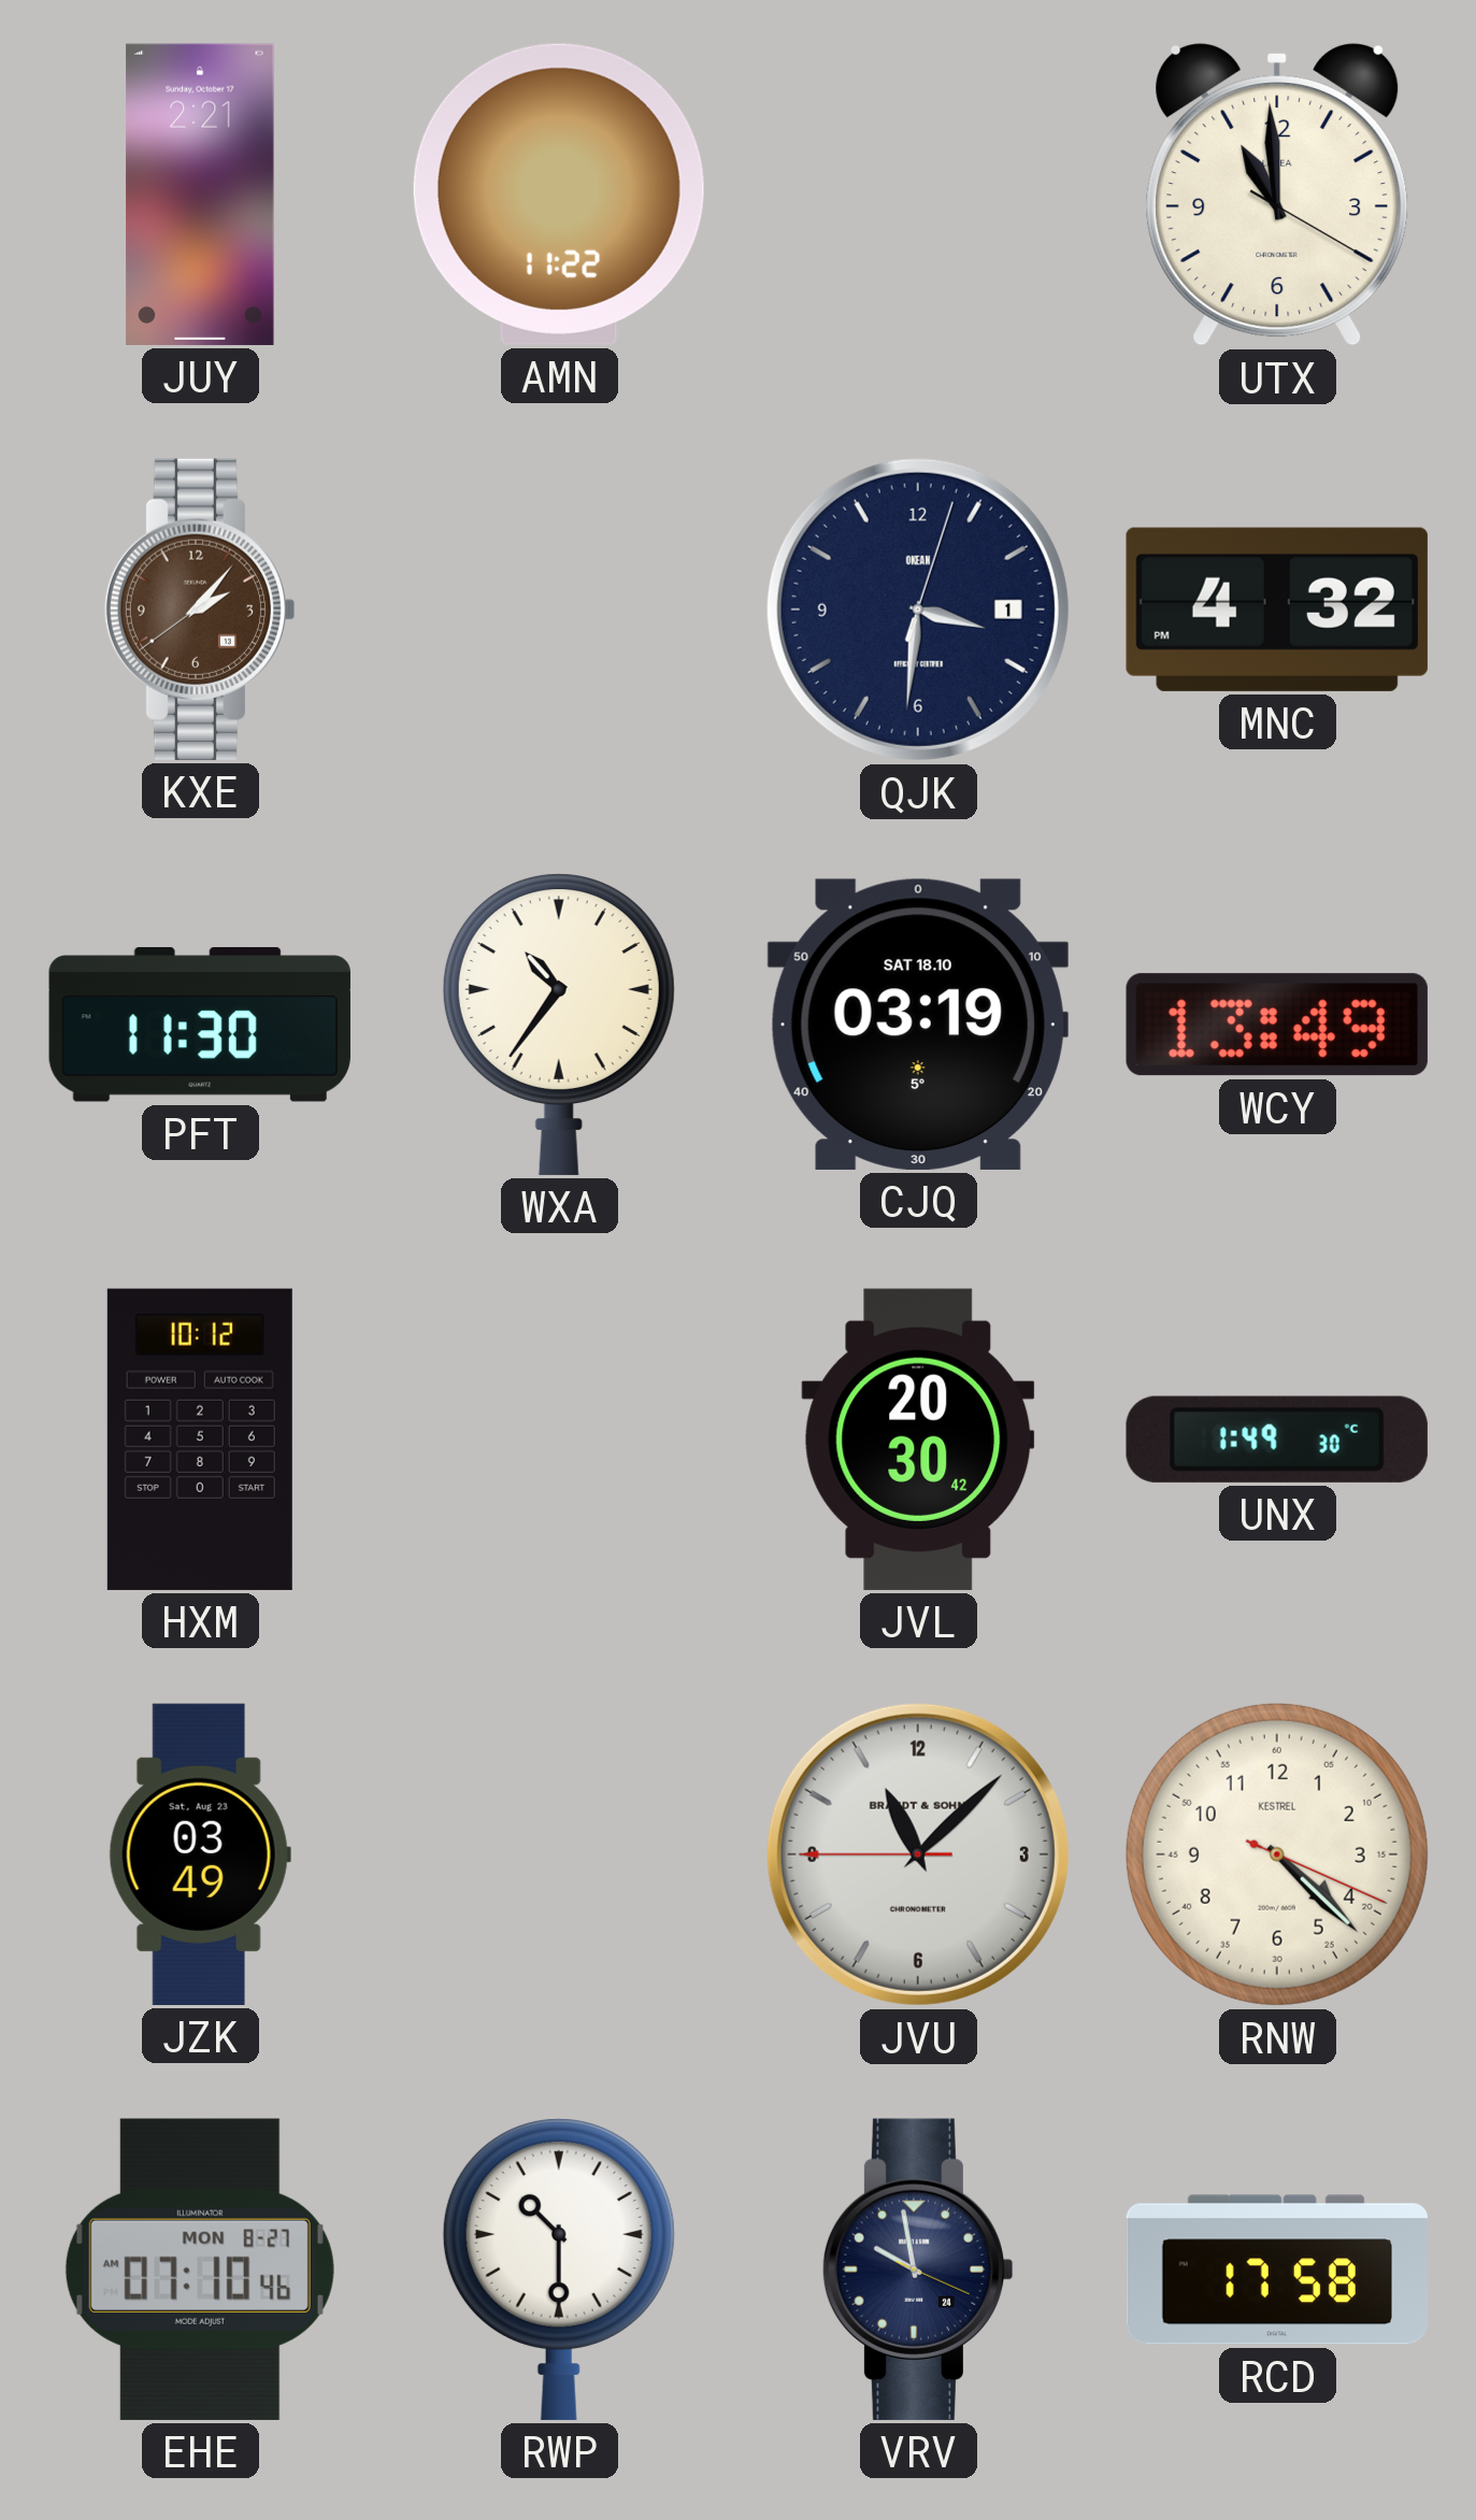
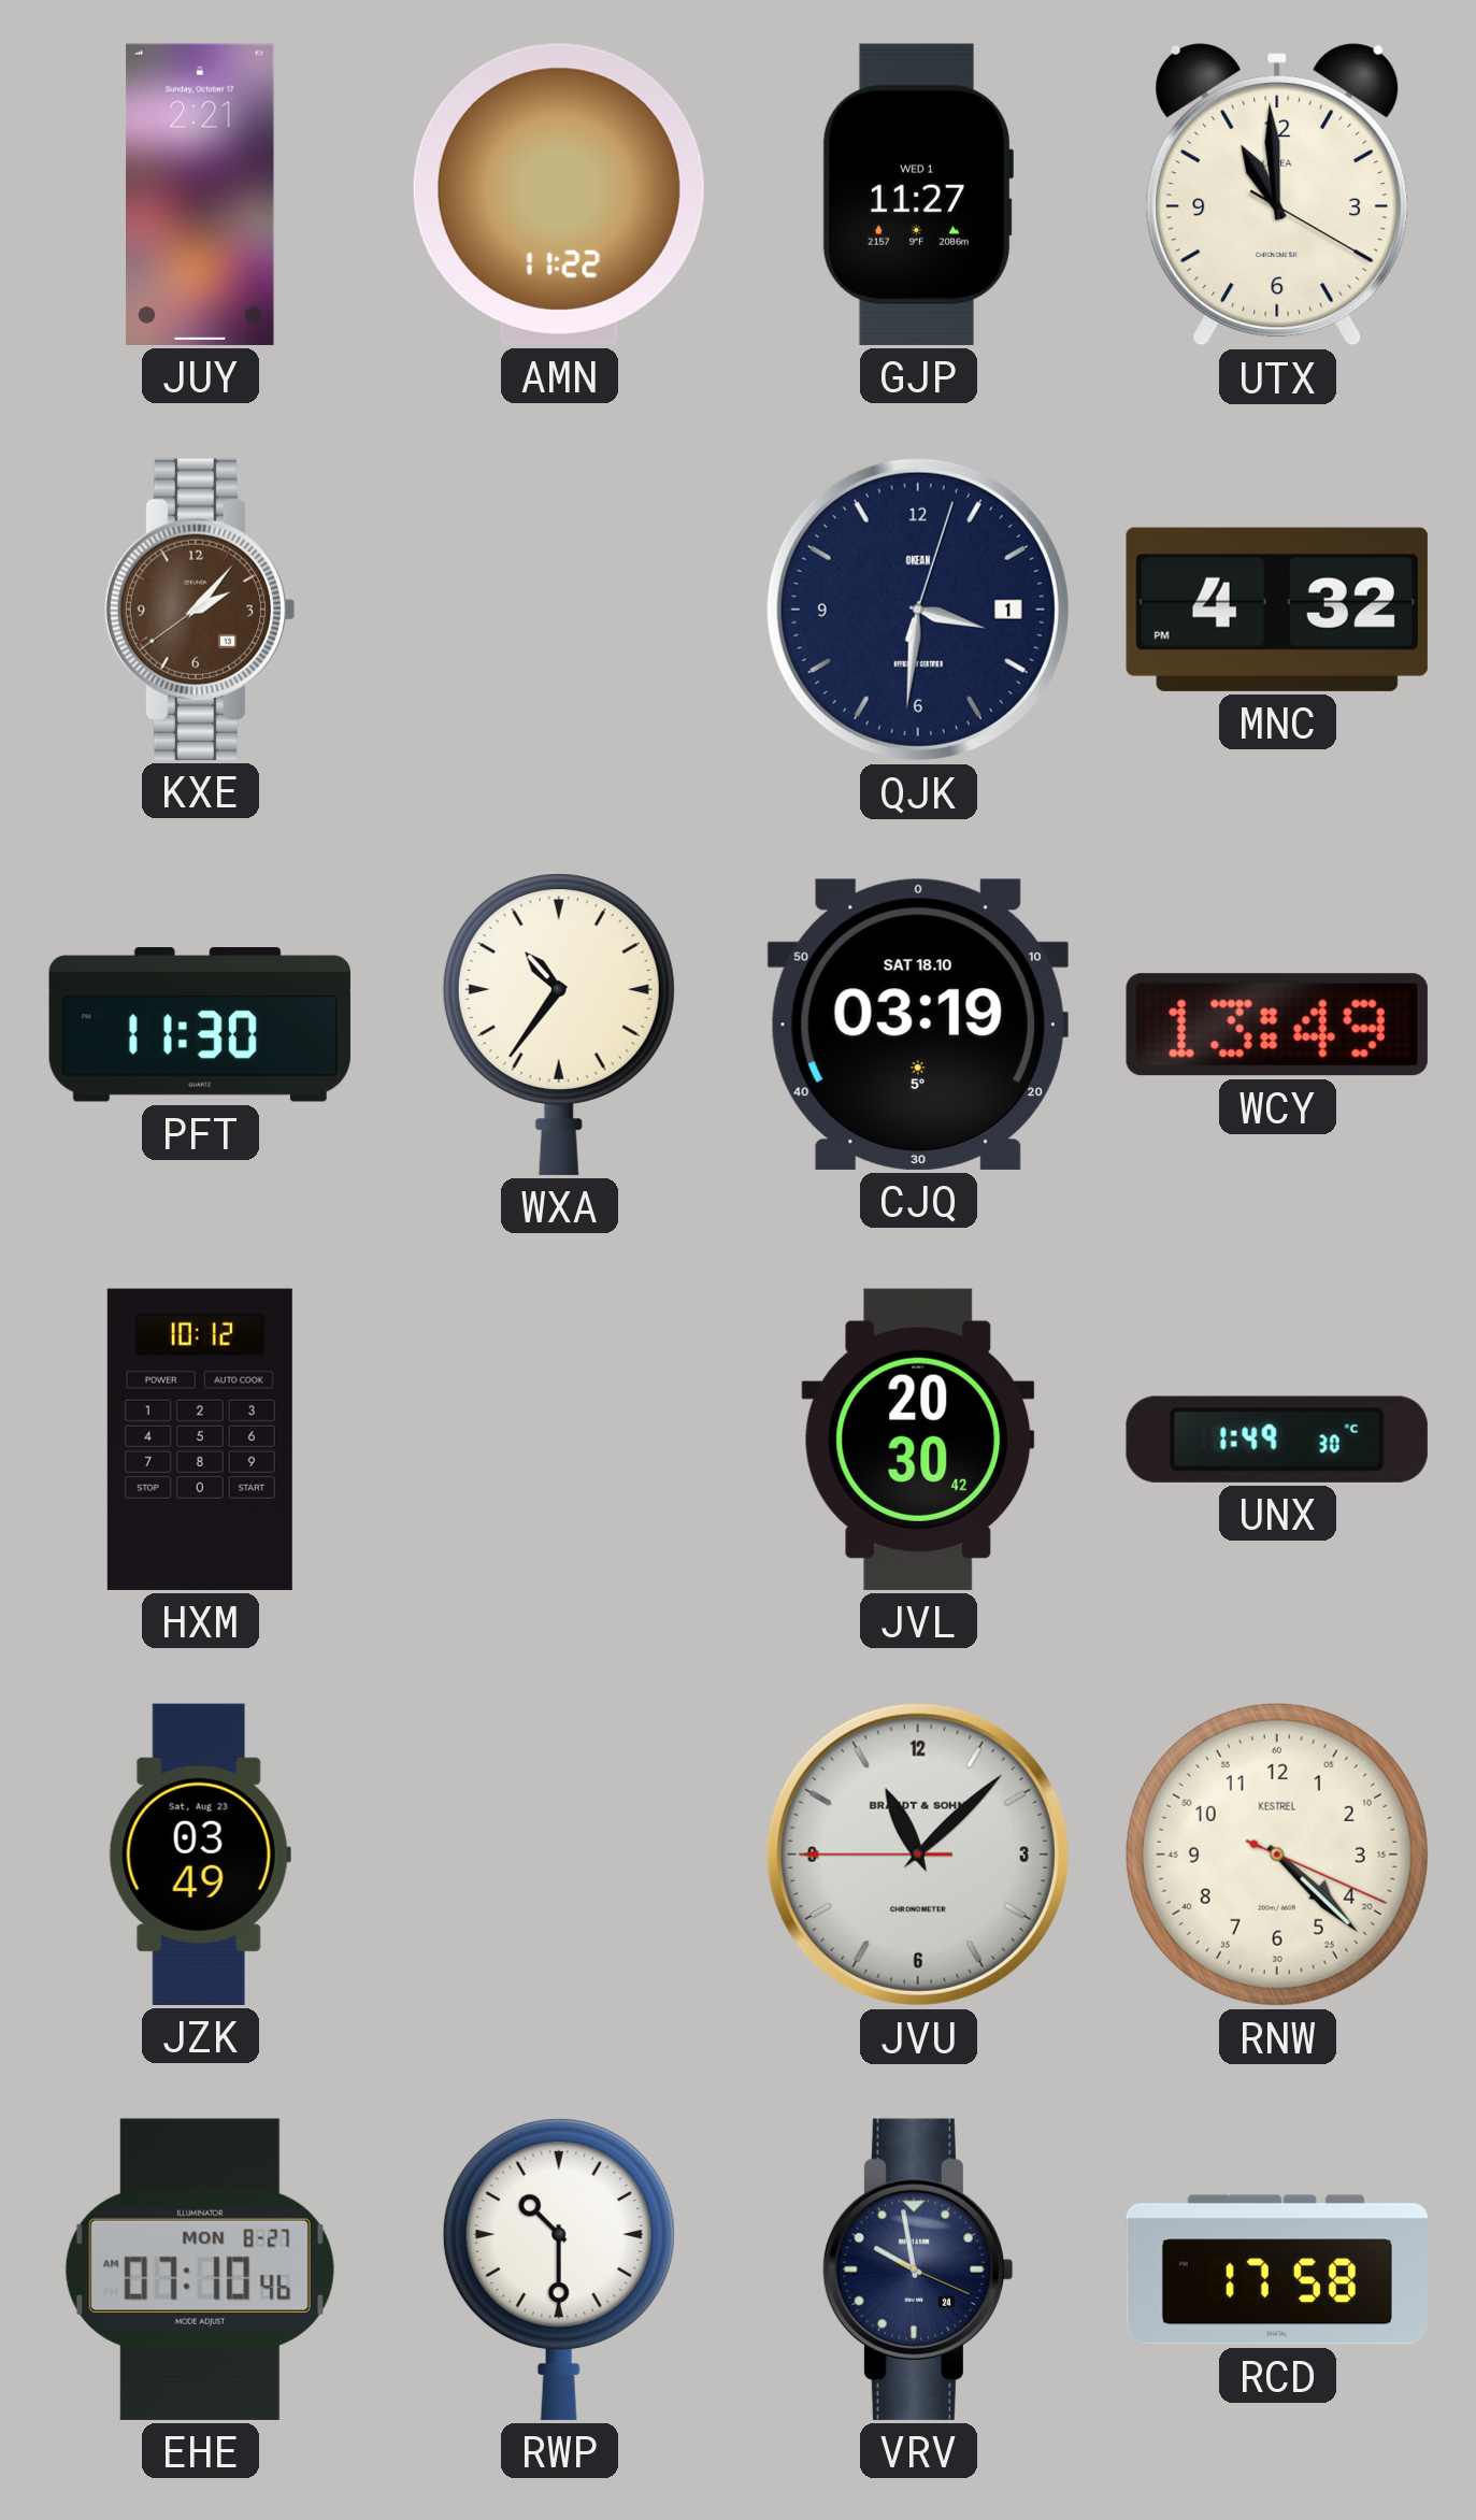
GJP: none -> 11:27
